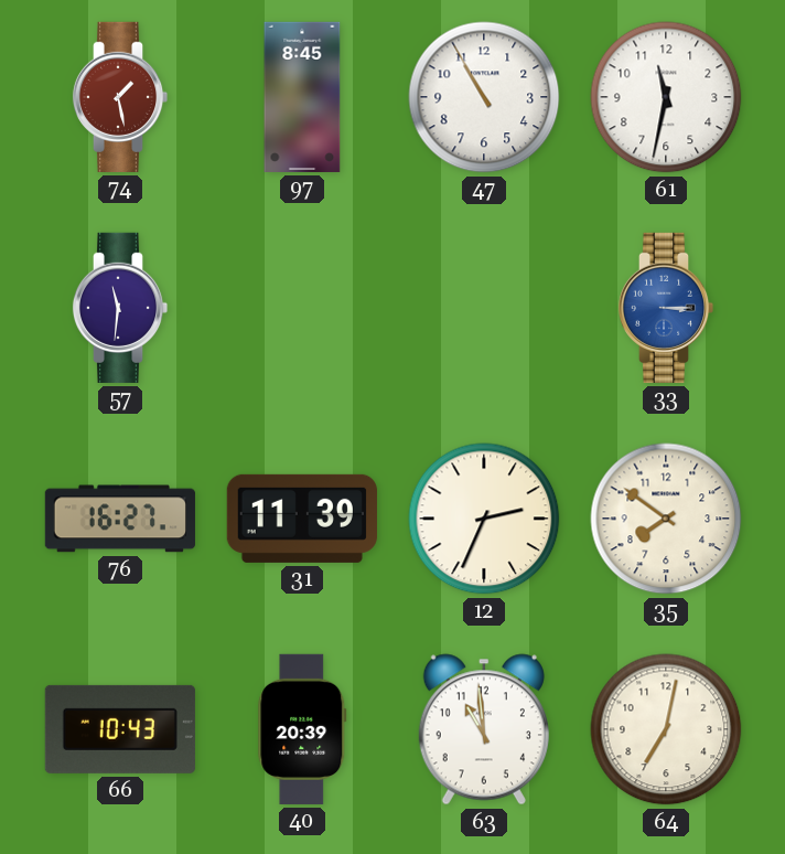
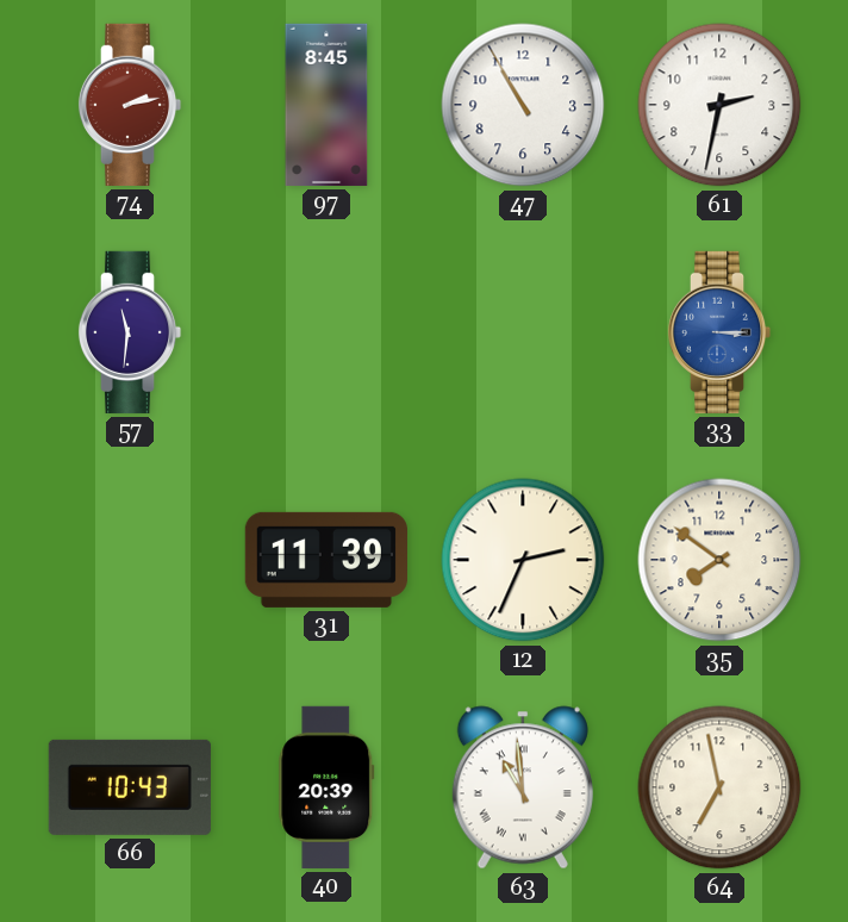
74: 1:28 -> 2:13
61: 11:32 -> 2:32
76: 16:27 -> none
63 numerals: Arabic -> Roman
64: 7:02 -> 6:58
